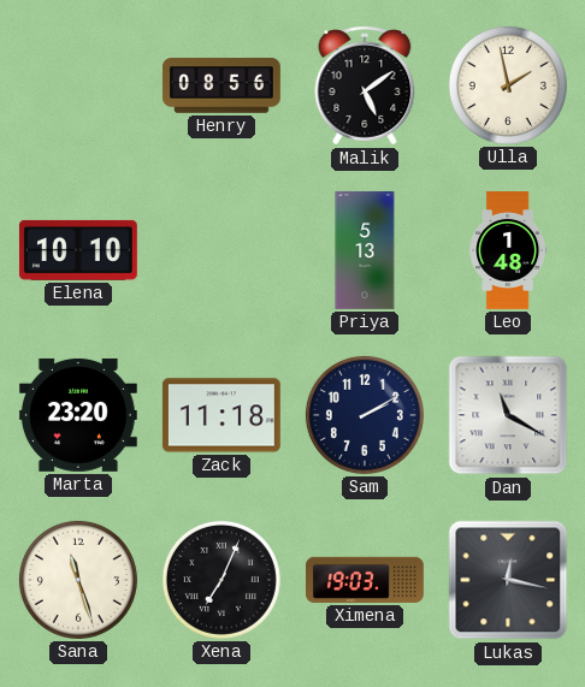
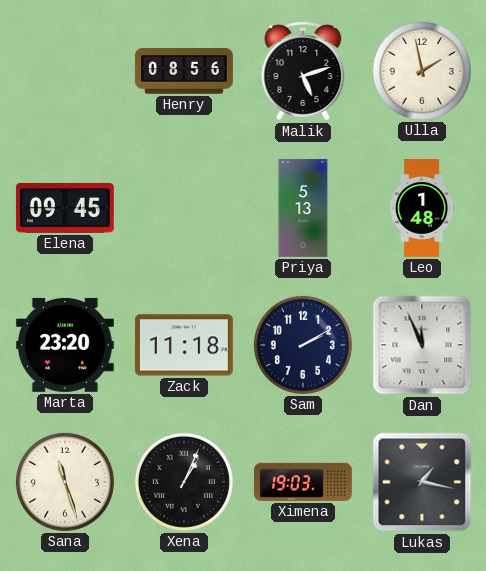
Malik: 5:09 -> 5:12
Elena: 10:10 -> 09:45
Dan: 11:20 -> 11:56
Xena: 7:04 -> 1:04
Lukas: 12:17 -> 1:17
